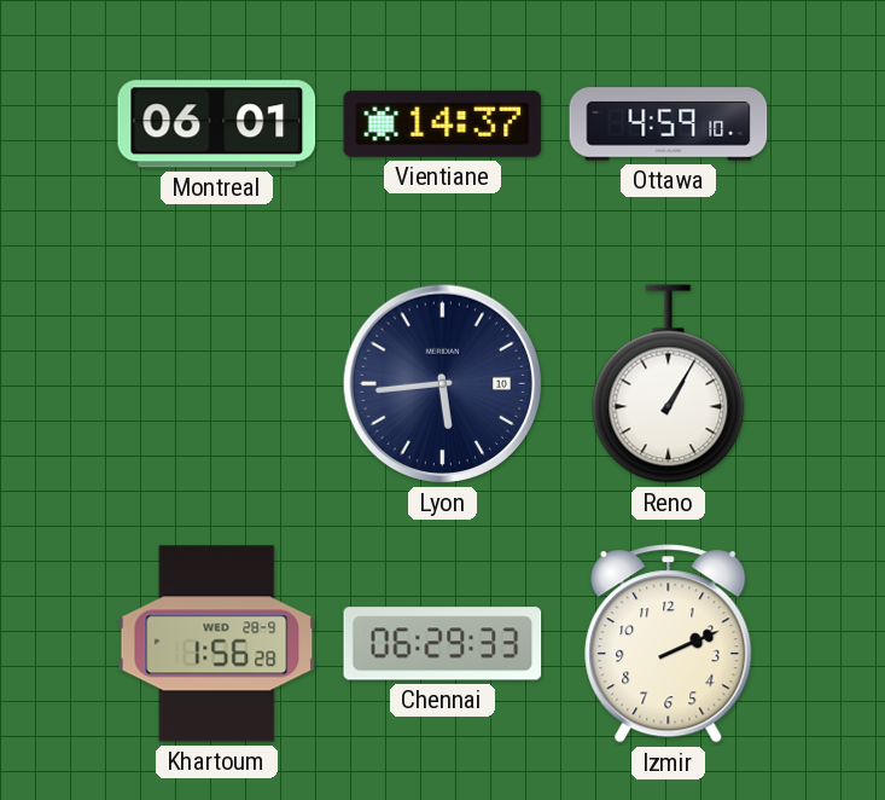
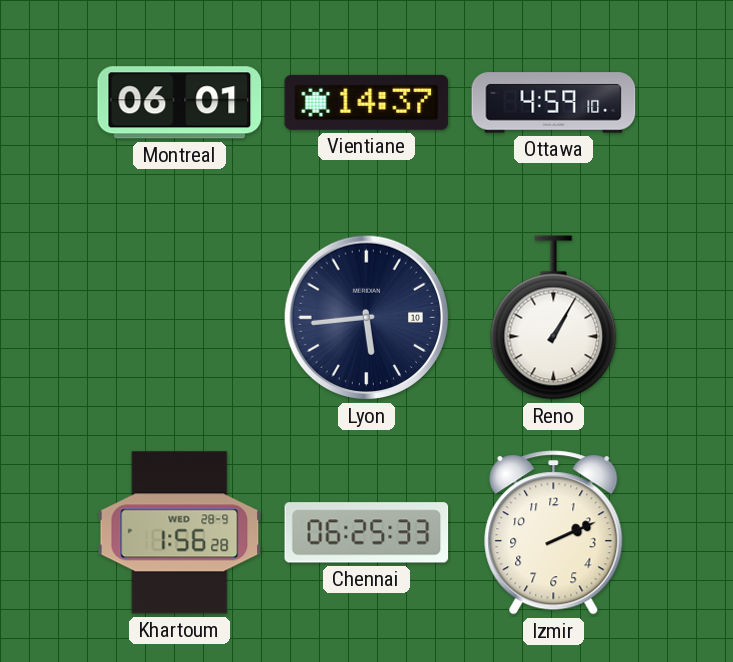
Chennai: 06:29 -> 06:25
